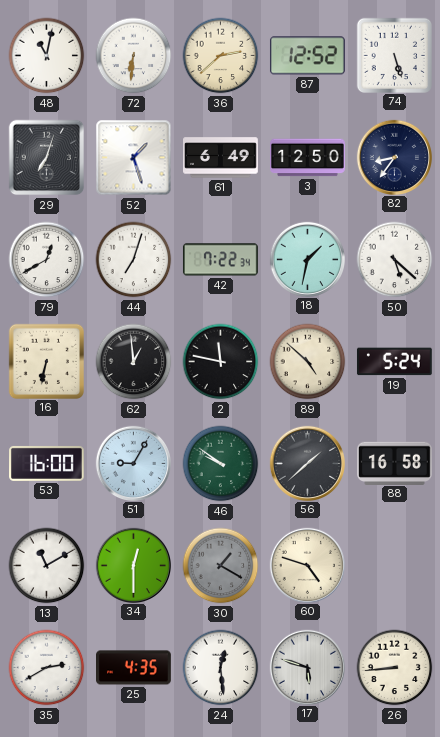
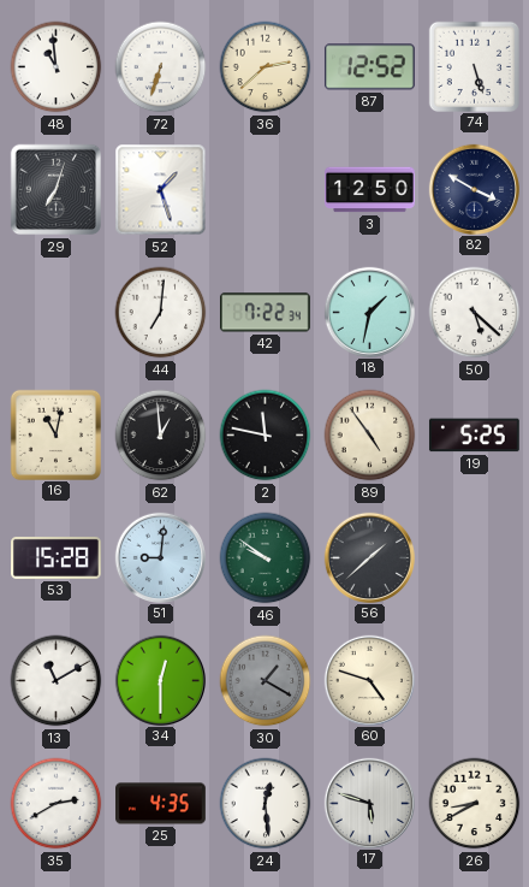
48: 11:02 -> 10:59
72: 6:31 -> 6:33
61: 6:49 -> none
82: 8:36 -> 3:50
79: 12:40 -> none
44: 7:03 -> 7:01
16: 6:32 -> 11:02
89: 4:52 -> 4:54
19: 5:24 -> 5:25
53: 16:00 -> 15:28
51: 9:05 -> 9:01
88: 16:58 -> none
26: 8:44 -> 8:40
